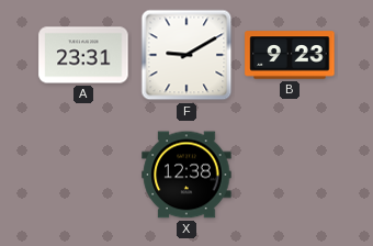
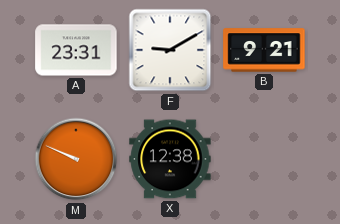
B: 9:23 -> 9:21
M: none -> 9:49
